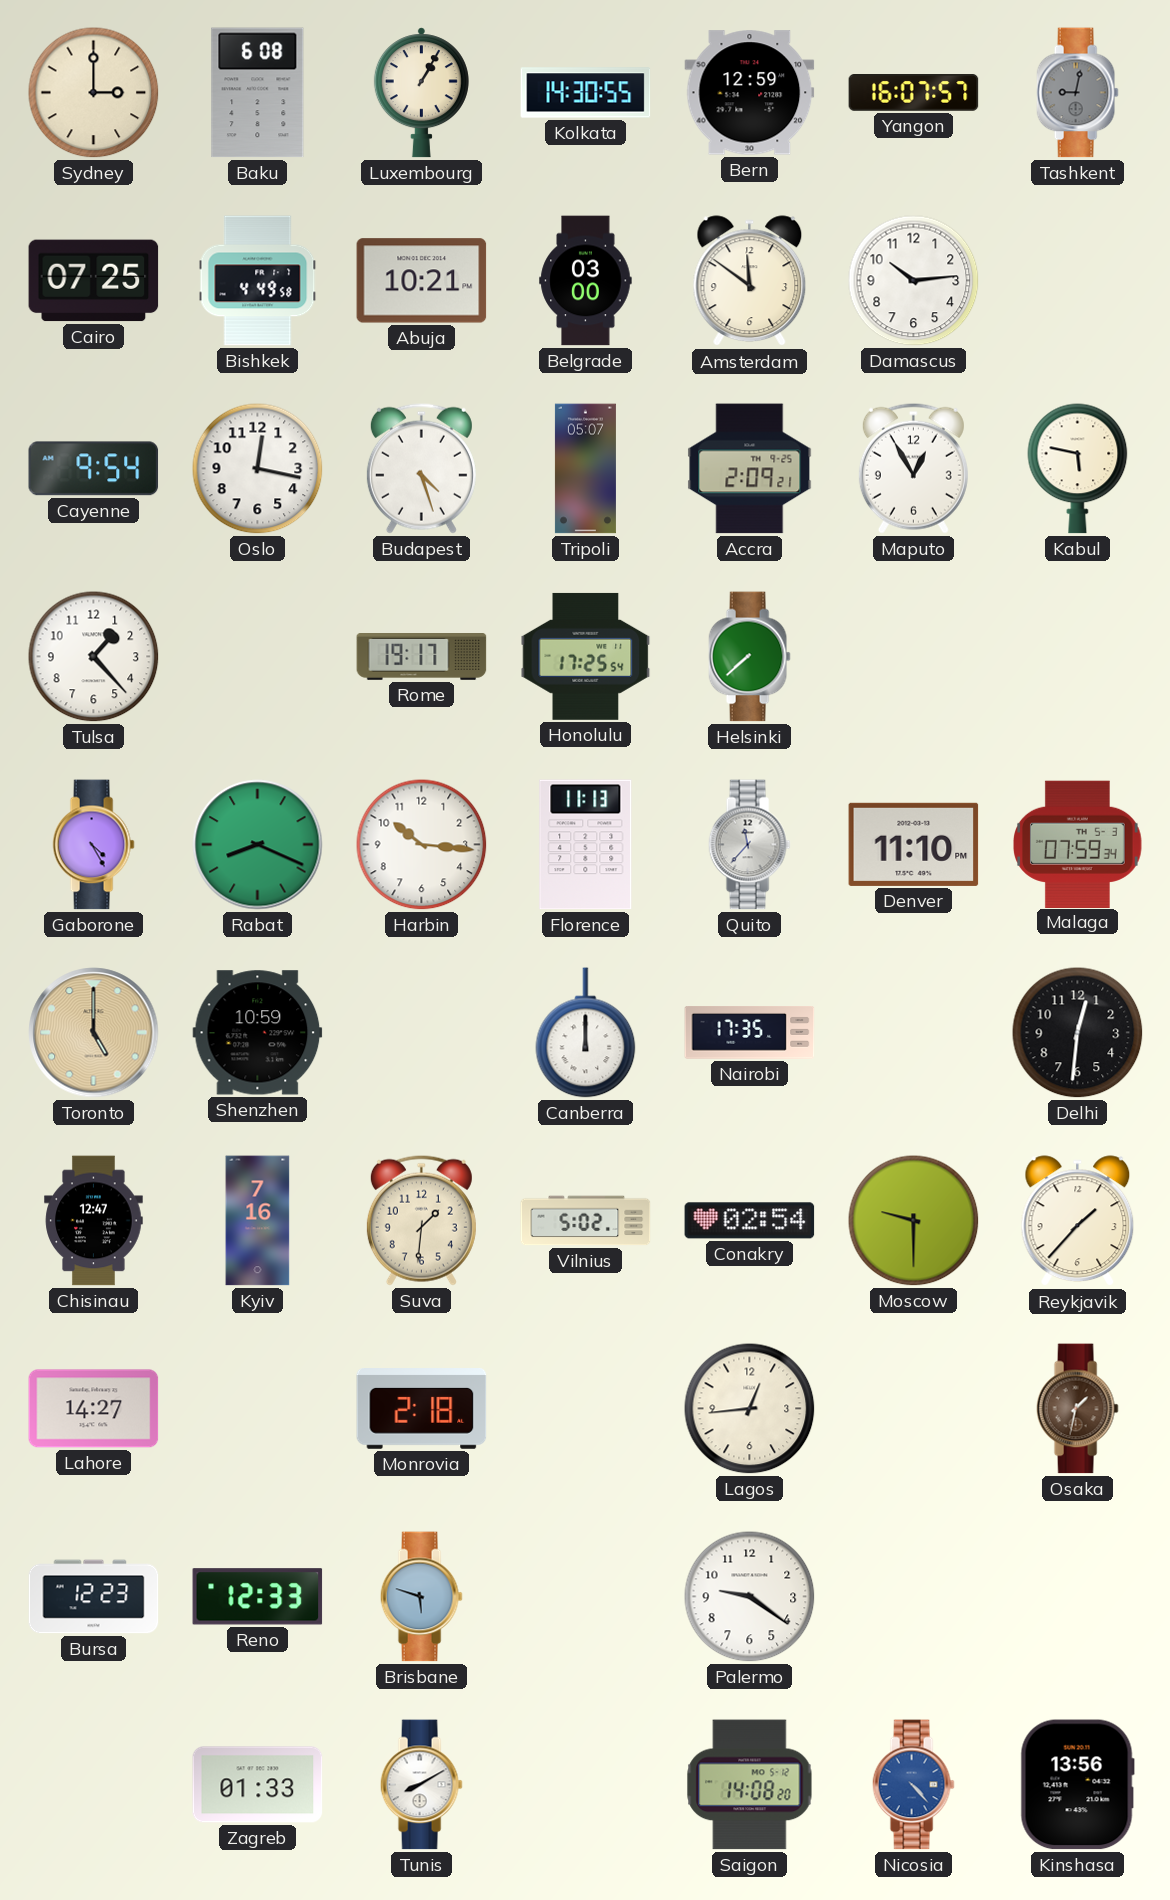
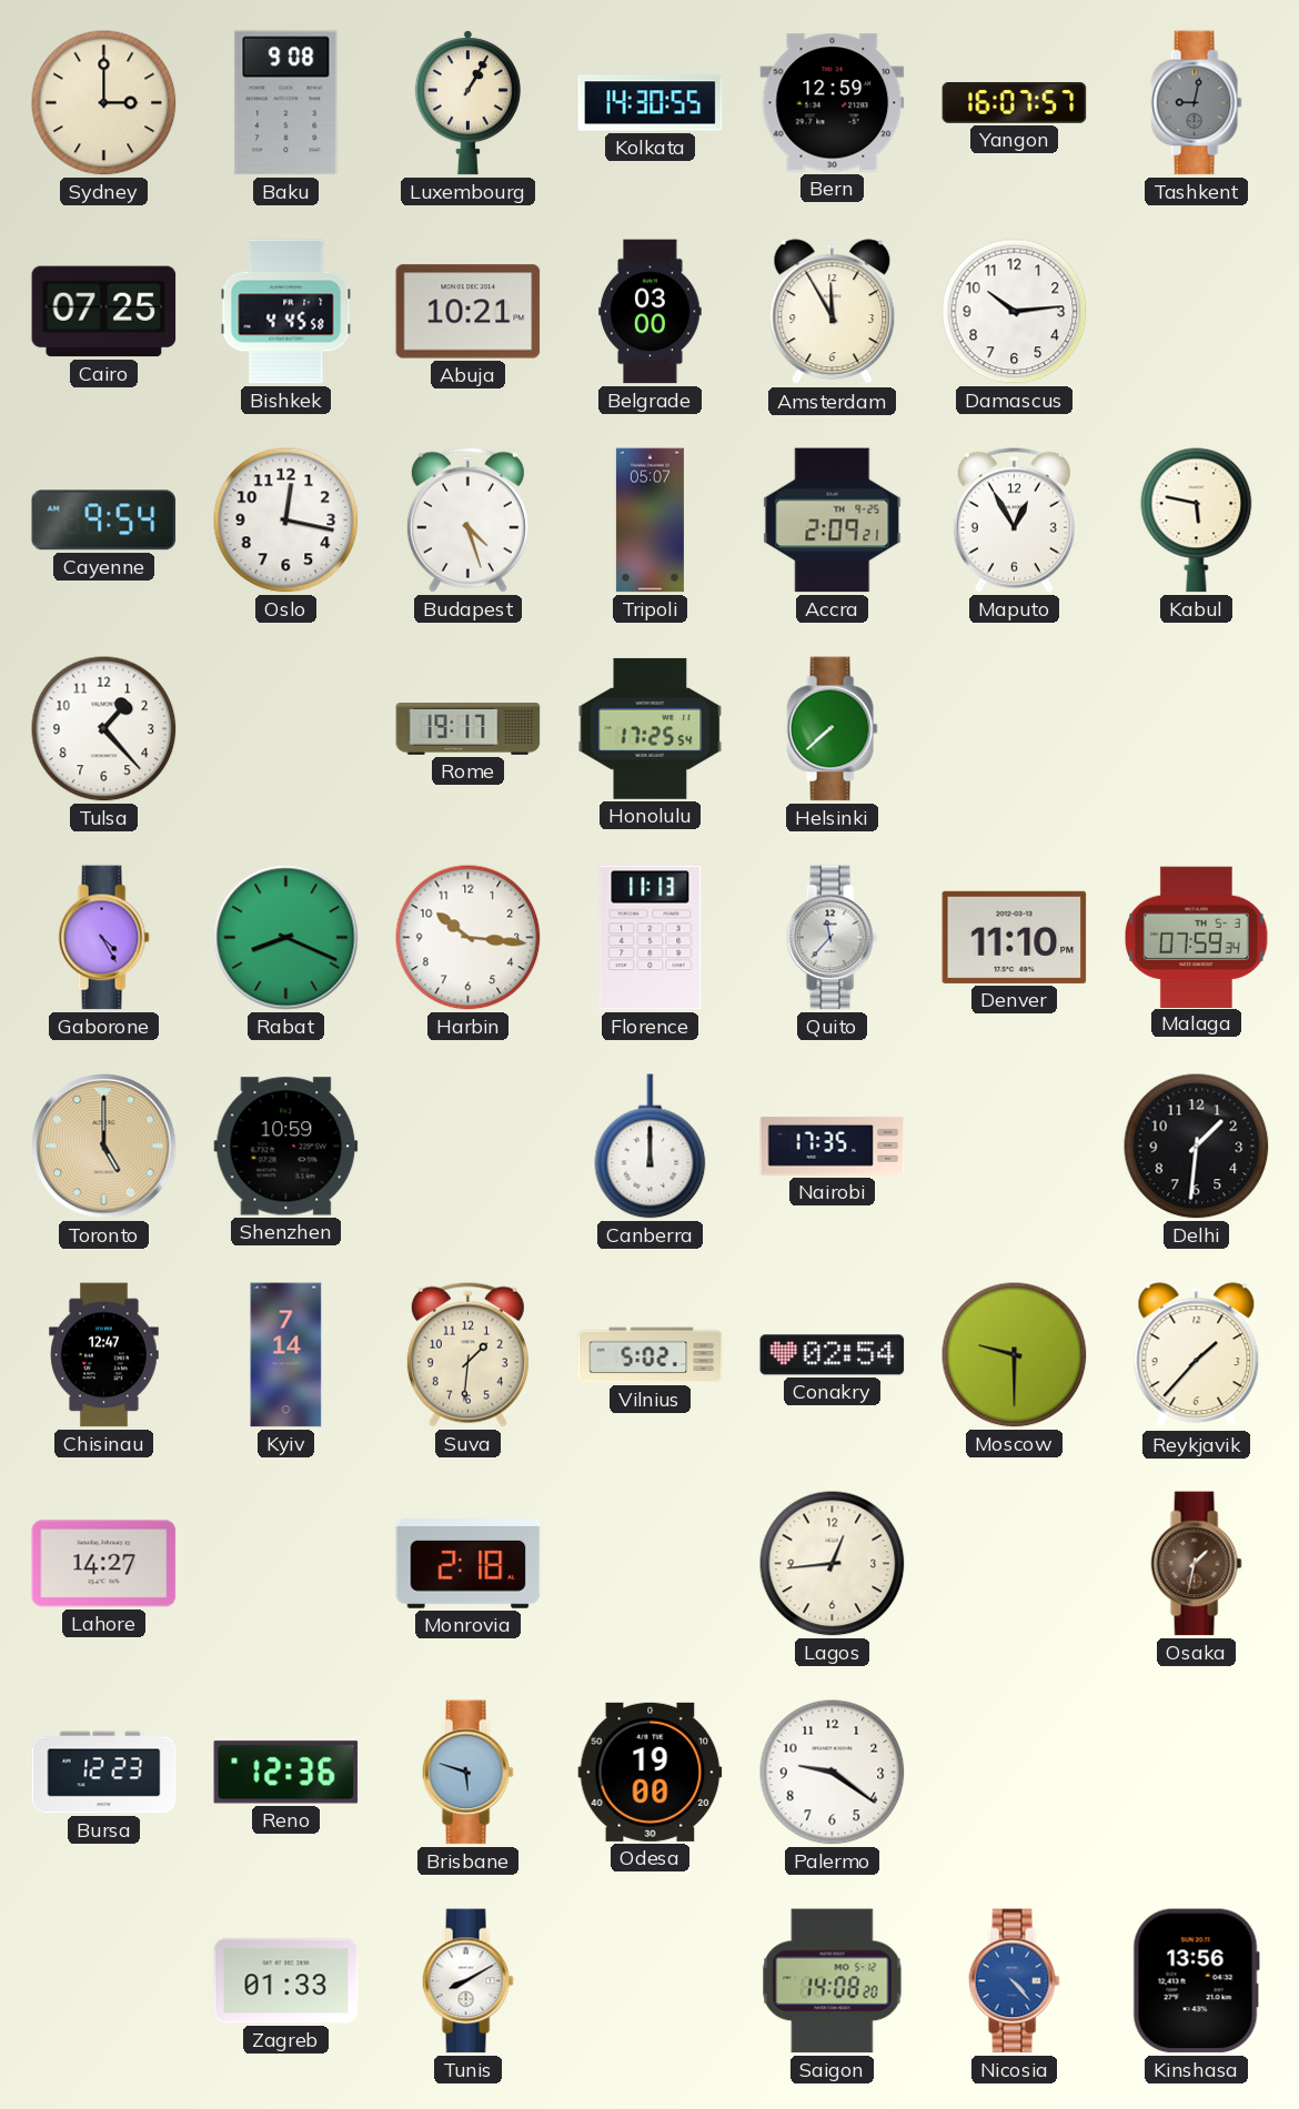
Baku: 6:08 -> 9:08
Bishkek: 4:49 -> 4:45
Amsterdam: 11:51 -> 11:55
Delhi: 12:31 -> 1:31
Kyiv: 7:16 -> 7:14
Reno: 12:33 -> 12:36
Odesa: none -> 19:00
